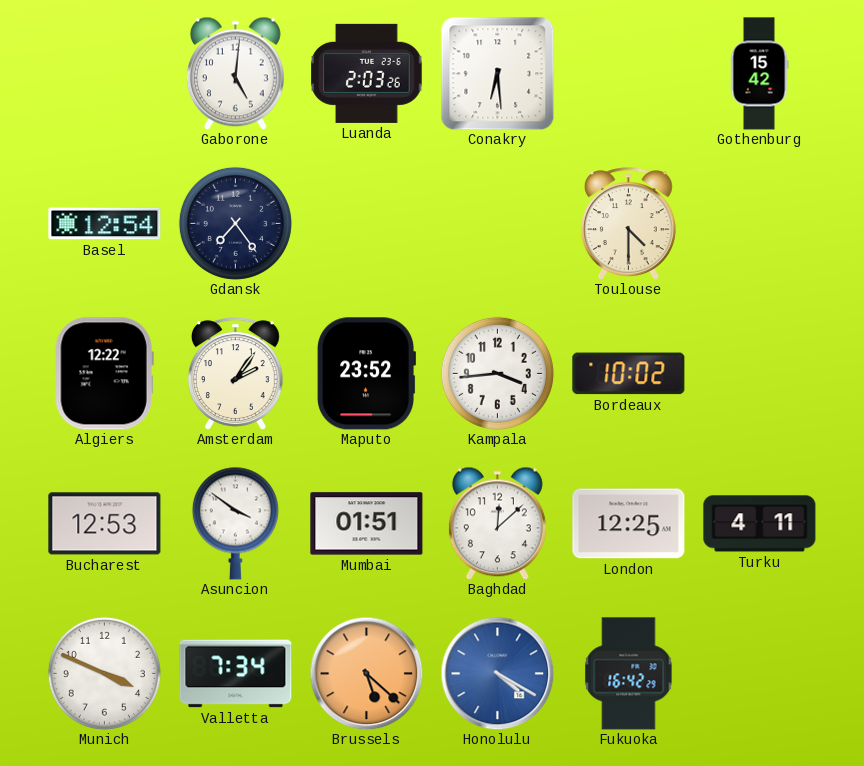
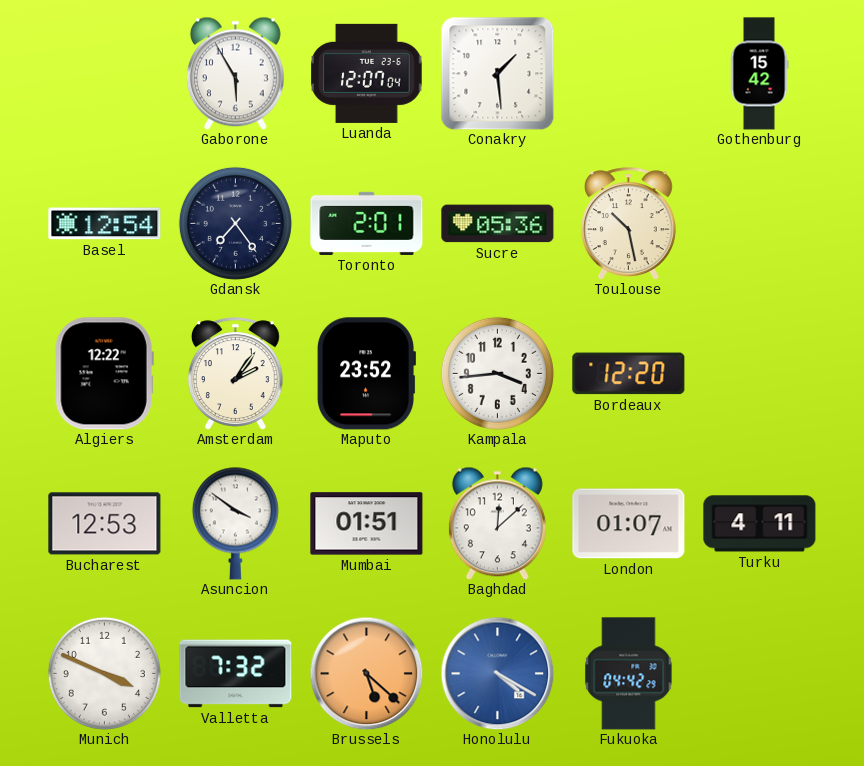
Gaborone: 5:01 -> 5:55
Luanda: 2:03 -> 12:07
Conakry: 6:29 -> 1:29
Toronto: none -> 2:01
Sucre: none -> 05:36
Toulouse: 4:30 -> 10:28
Bordeaux: 10:02 -> 12:20
London: 12:25 -> 01:07
Valletta: 7:34 -> 7:32
Fukuoka: 16:42 -> 04:42
